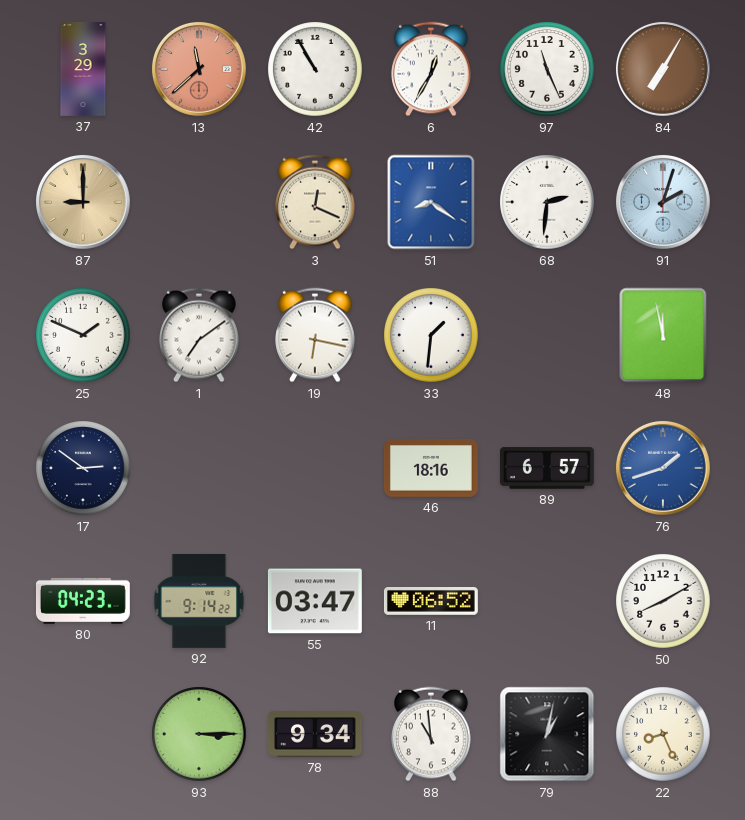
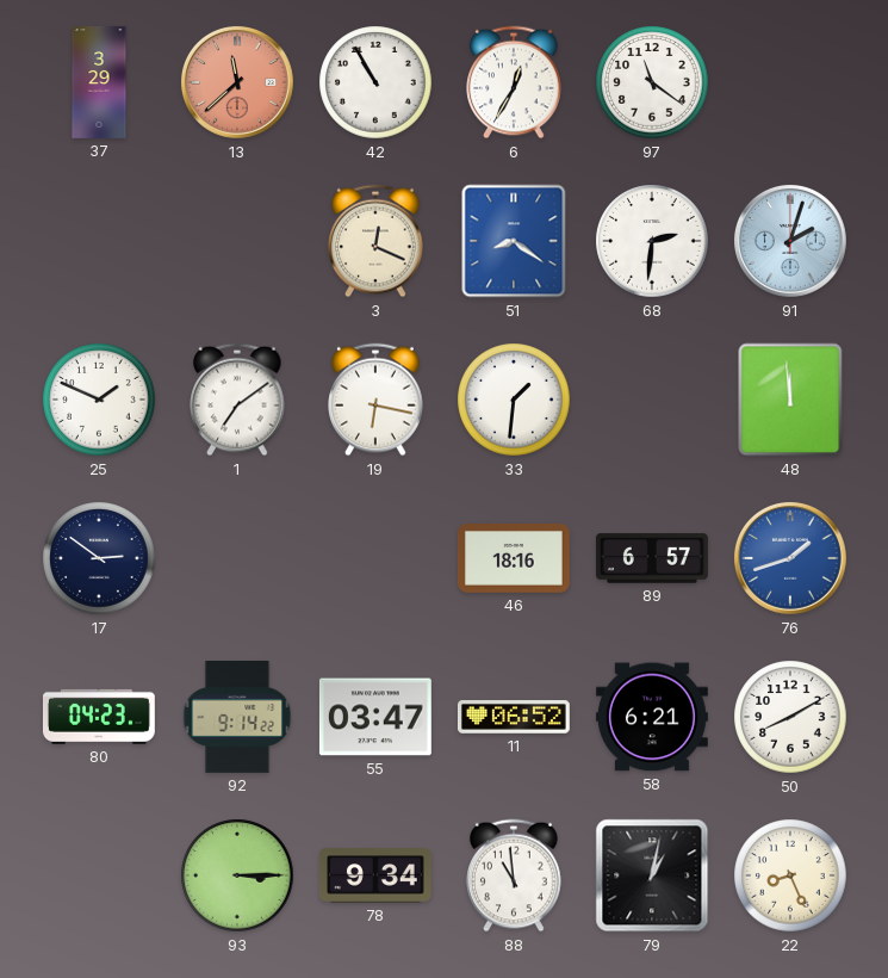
97: 11:26 -> 11:21
84: 7:05 -> none
87: 9:00 -> none
48: 11:58 -> 11:59
58: none -> 6:21
